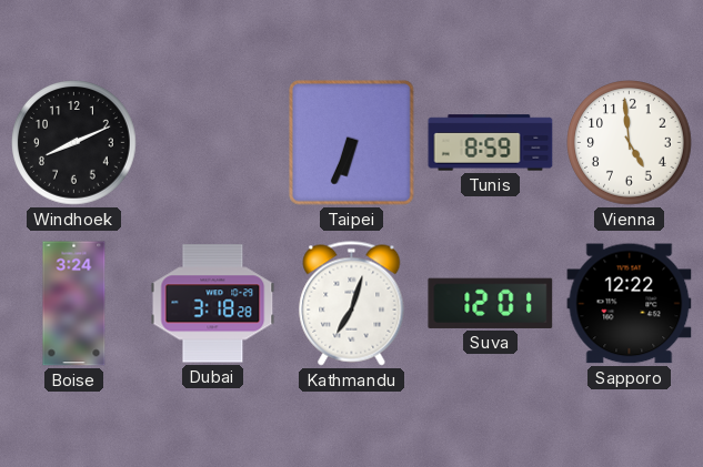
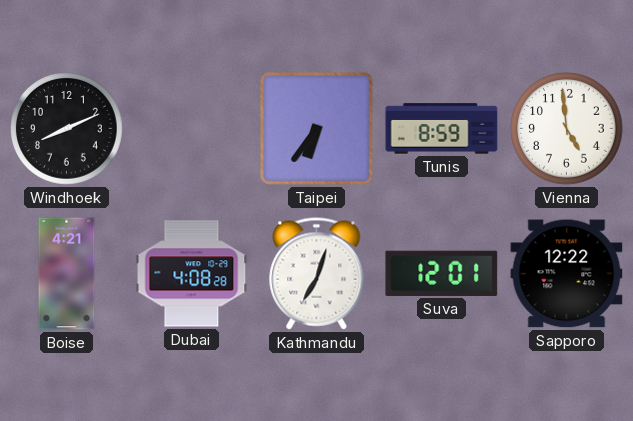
Taipei: 6:34 -> 6:36
Boise: 3:24 -> 4:21
Dubai: 3:18 -> 4:08
